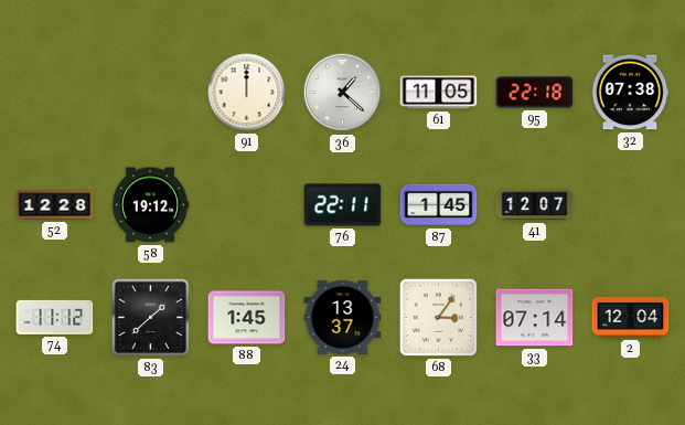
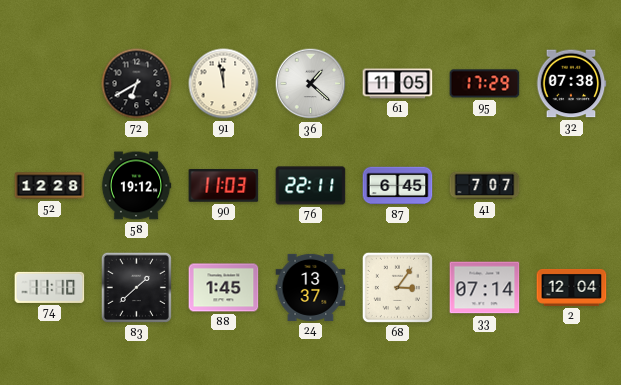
72: none -> 6:40
91: 12:00 -> 11:58
95: 22:18 -> 17:29
90: none -> 11:03
87: 1:45 -> 6:45
41: 12:07 -> 7:07
74: 11:12 -> 11:10
